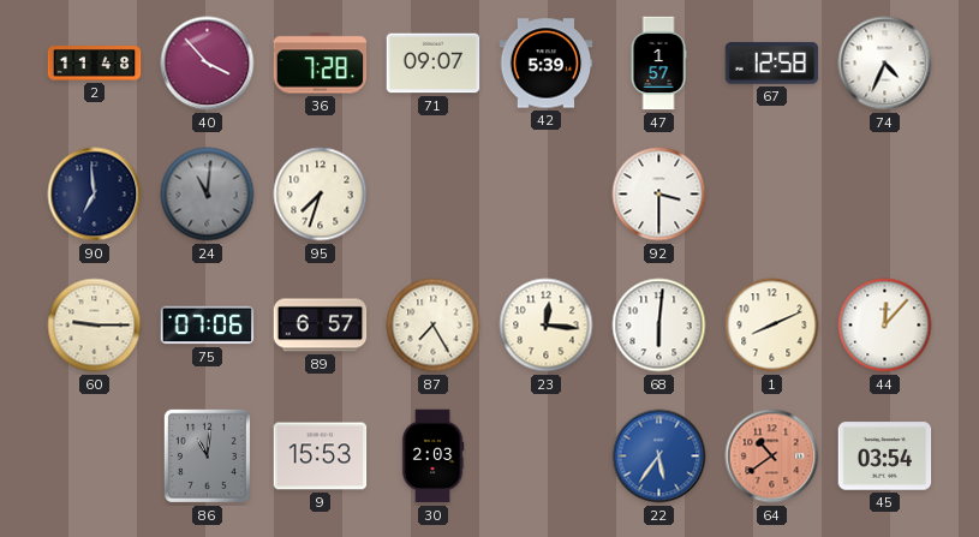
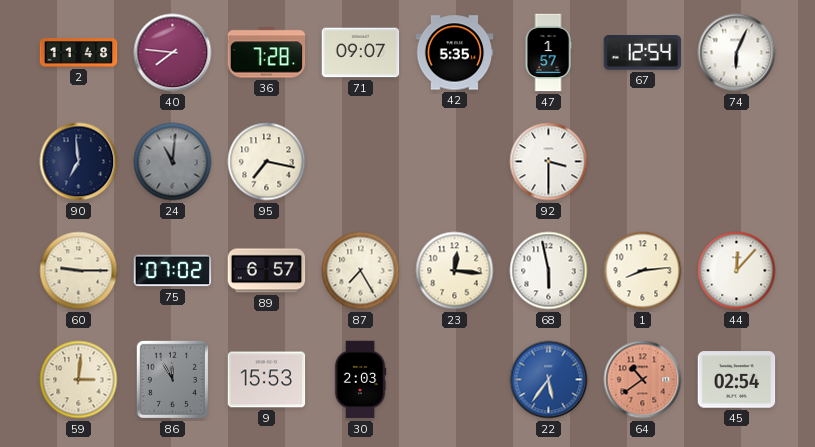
40: 3:53 -> 7:46
42: 5:39 -> 5:35
67: 12:58 -> 12:54
74: 4:34 -> 6:04
95: 7:33 -> 7:17
75: 07:06 -> 07:02
68: 6:01 -> 5:58
1: 8:11 -> 8:14
59: none -> 3:01
86: 11:01 -> 11:55
45: 03:54 -> 02:54
